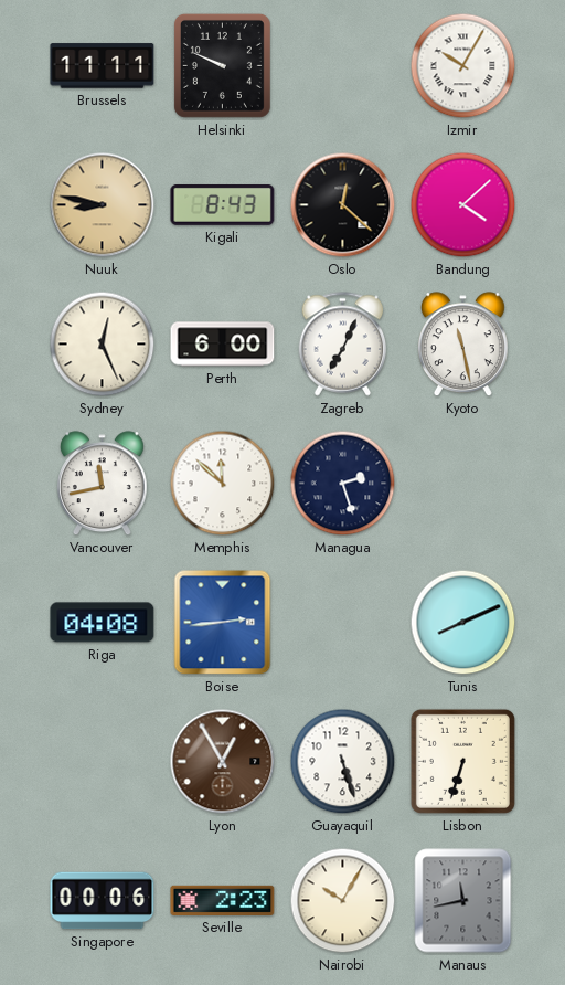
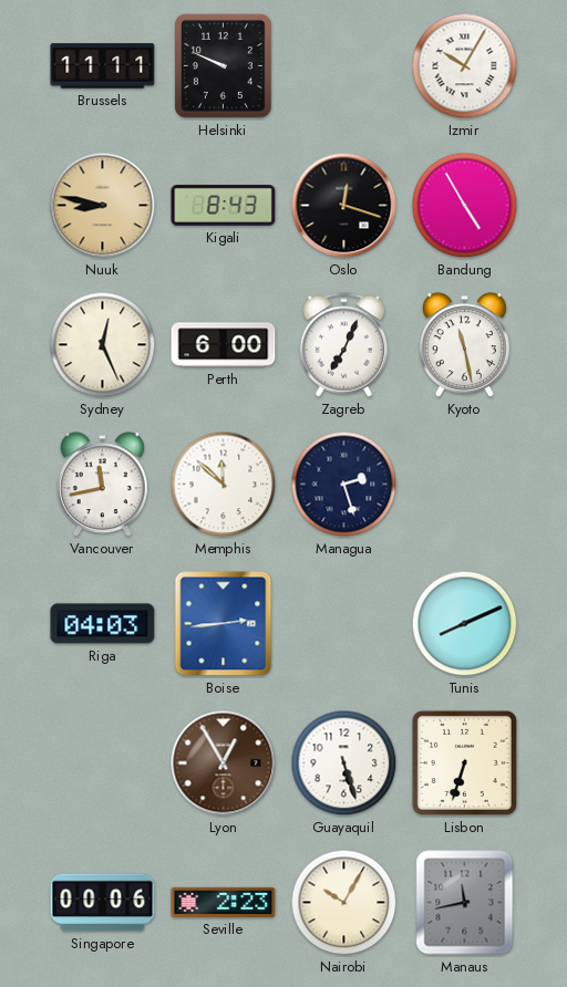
Oslo: 12:22 -> 12:18
Bandung: 4:08 -> 4:55
Riga: 04:08 -> 04:03
